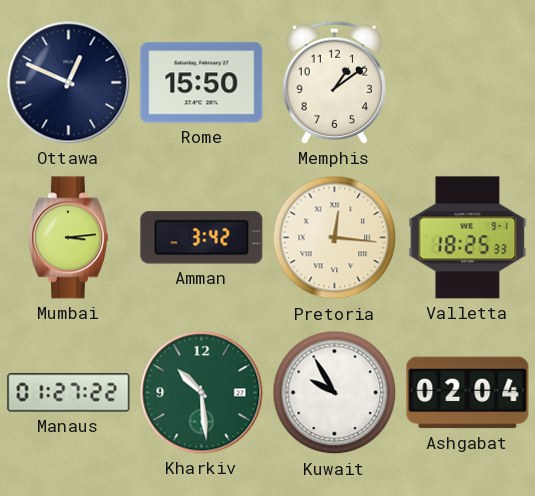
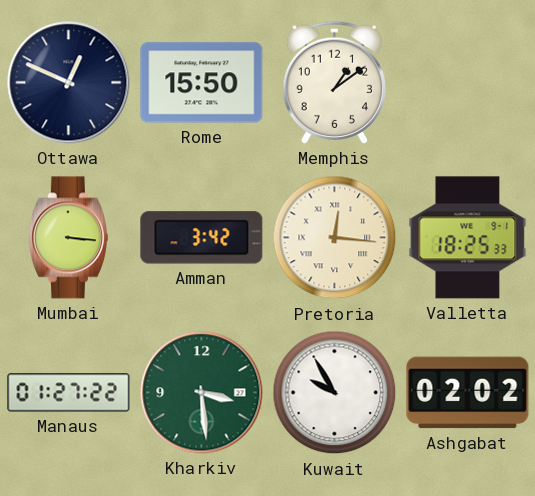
Mumbai: 3:14 -> 3:16
Kharkiv: 10:29 -> 3:29
Ashgabat: 02:04 -> 02:02
